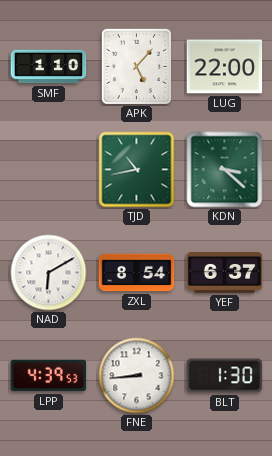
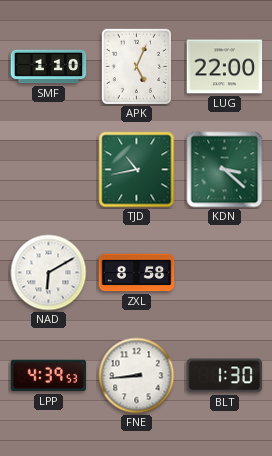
APK: 5:07 -> 5:04
ZXL: 8:54 -> 8:58
YEF: 6:37 -> none
